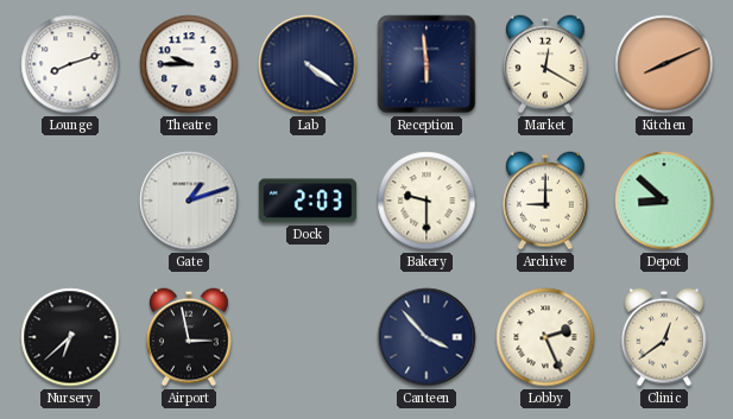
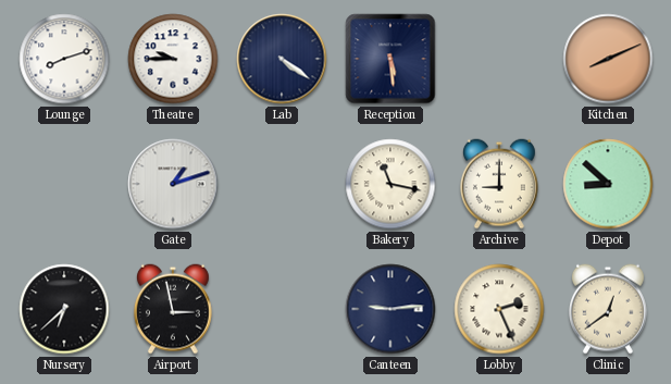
Reception: 5:59 -> 5:29
Market: 12:20 -> none
Dock: 2:03 -> none
Bakery: 9:30 -> 11:17
Canteen: 3:53 -> 9:14
